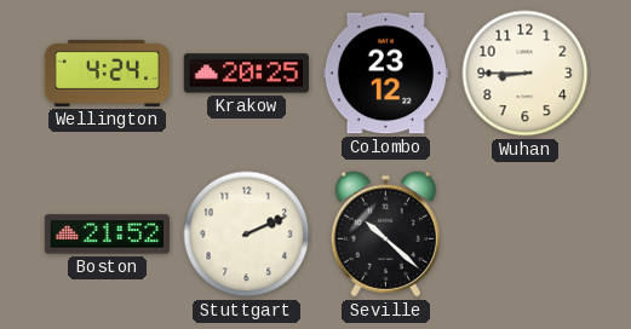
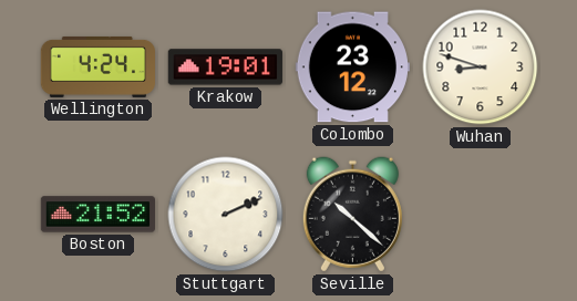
Krakow: 20:25 -> 19:01
Wuhan: 8:45 -> 8:48
